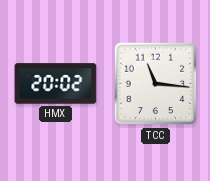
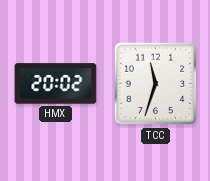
TCC: 11:16 -> 11:33
